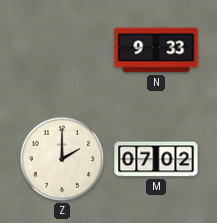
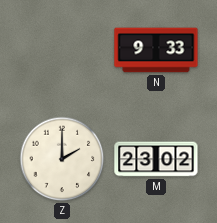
M: 07:02 -> 23:02
